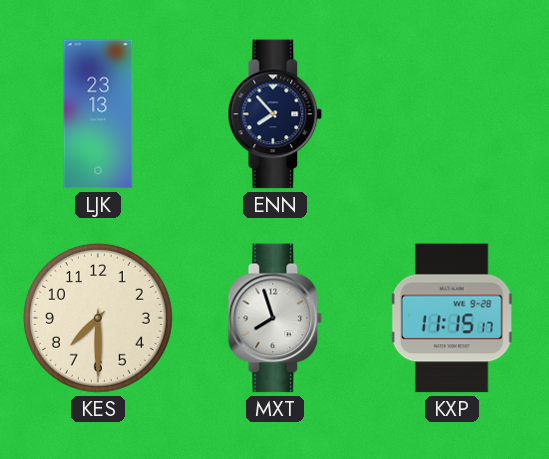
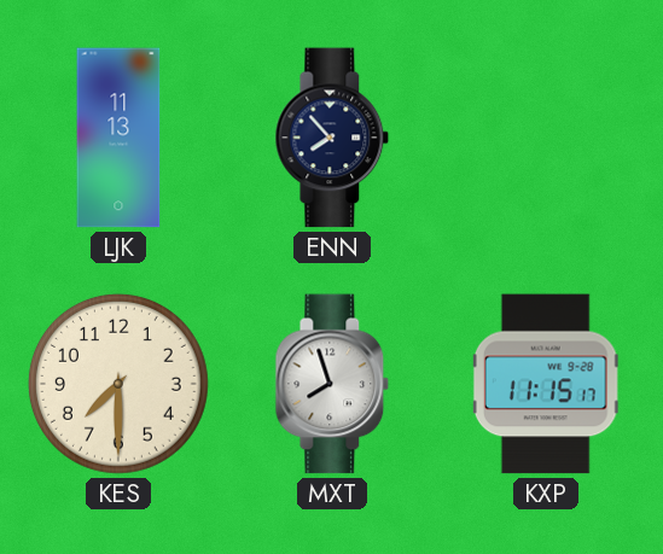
LJK: 23:13 -> 11:13
